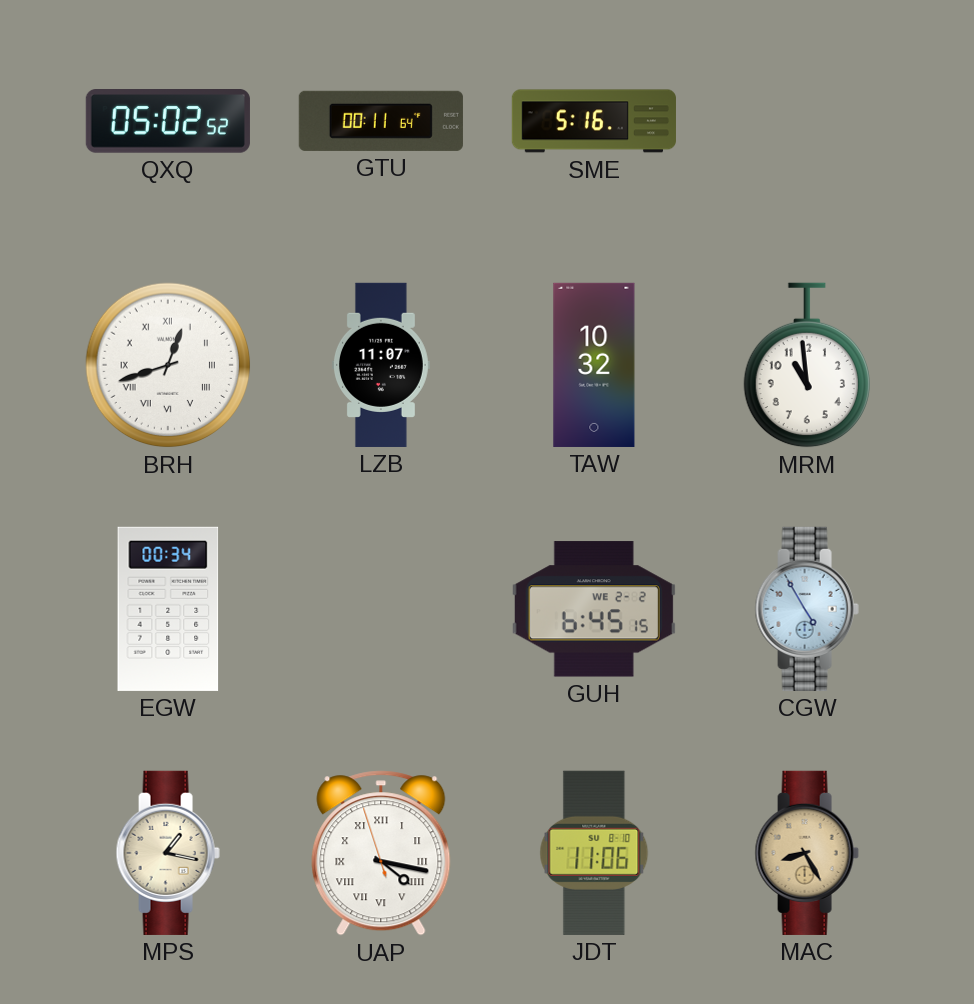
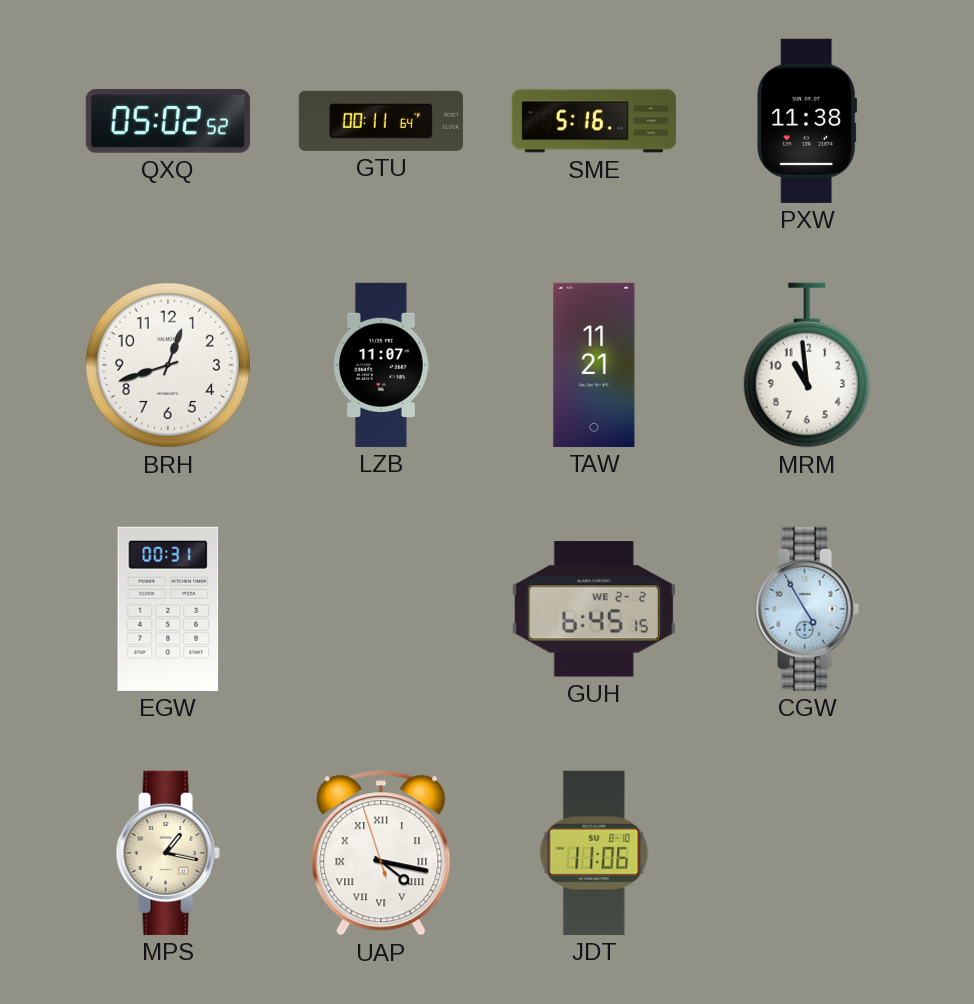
PXW: none -> 11:38
BRH numerals: Roman -> Arabic
TAW: 10:32 -> 11:21
EGW: 00:34 -> 00:31
MAC: 8:25 -> none
